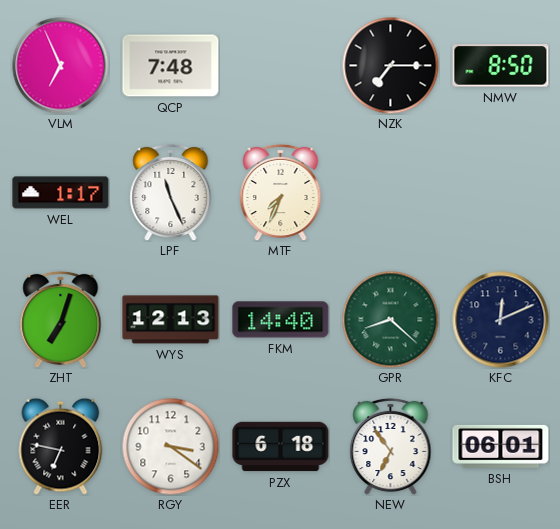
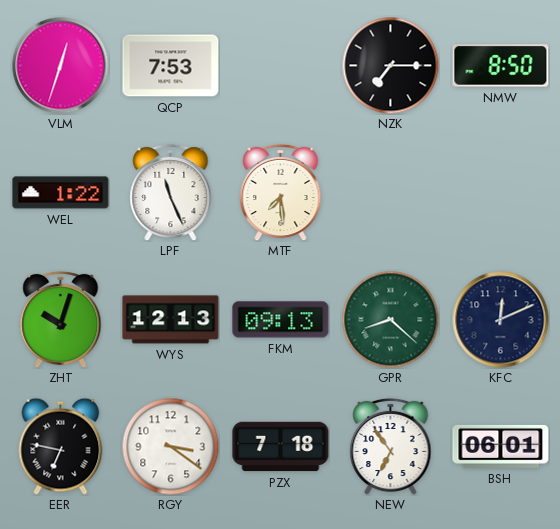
VLM: 6:56 -> 12:33
QCP: 7:48 -> 7:53
WEL: 1:17 -> 1:22
MTF: 7:34 -> 7:29
ZHT: 7:03 -> 10:03
FKM: 14:40 -> 09:13
PZX: 6:18 -> 7:18
